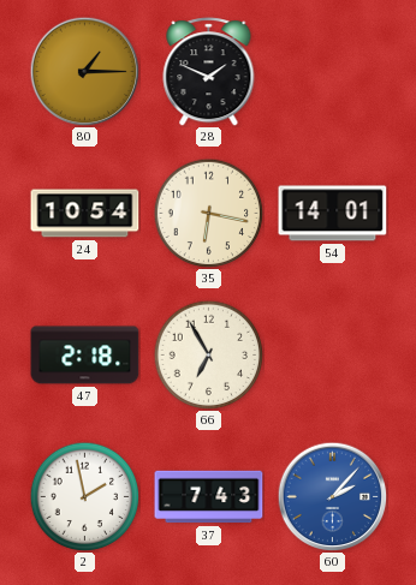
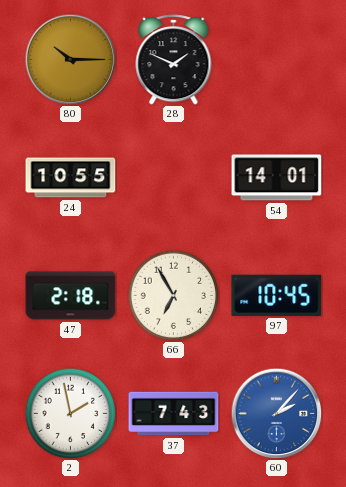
80: 1:15 -> 10:15
24: 10:54 -> 10:55
35: 6:17 -> none
97: none -> 10:45
